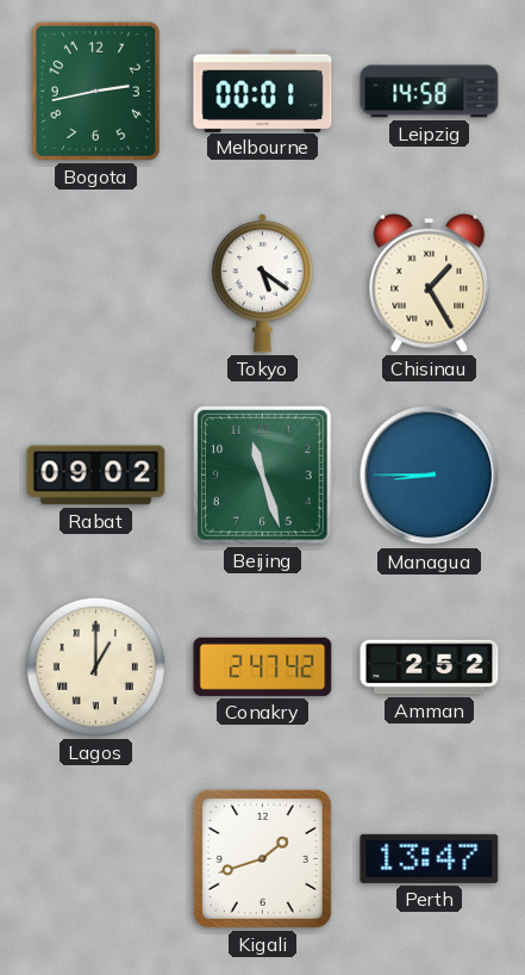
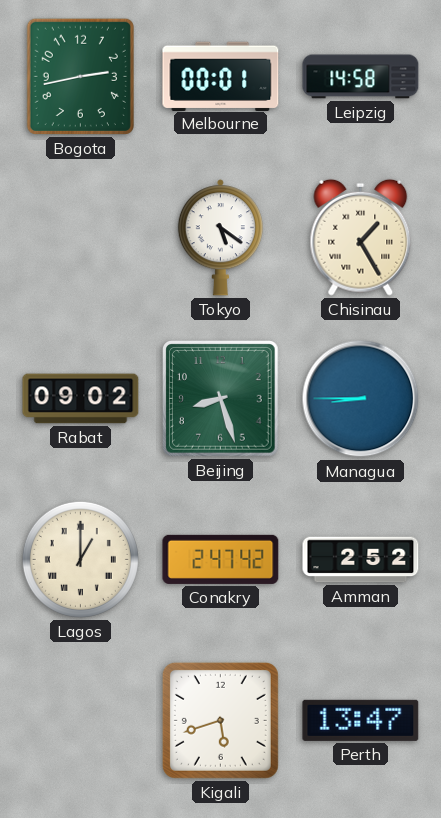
Beijing: 11:27 -> 8:27
Kigali: 1:42 -> 5:42
